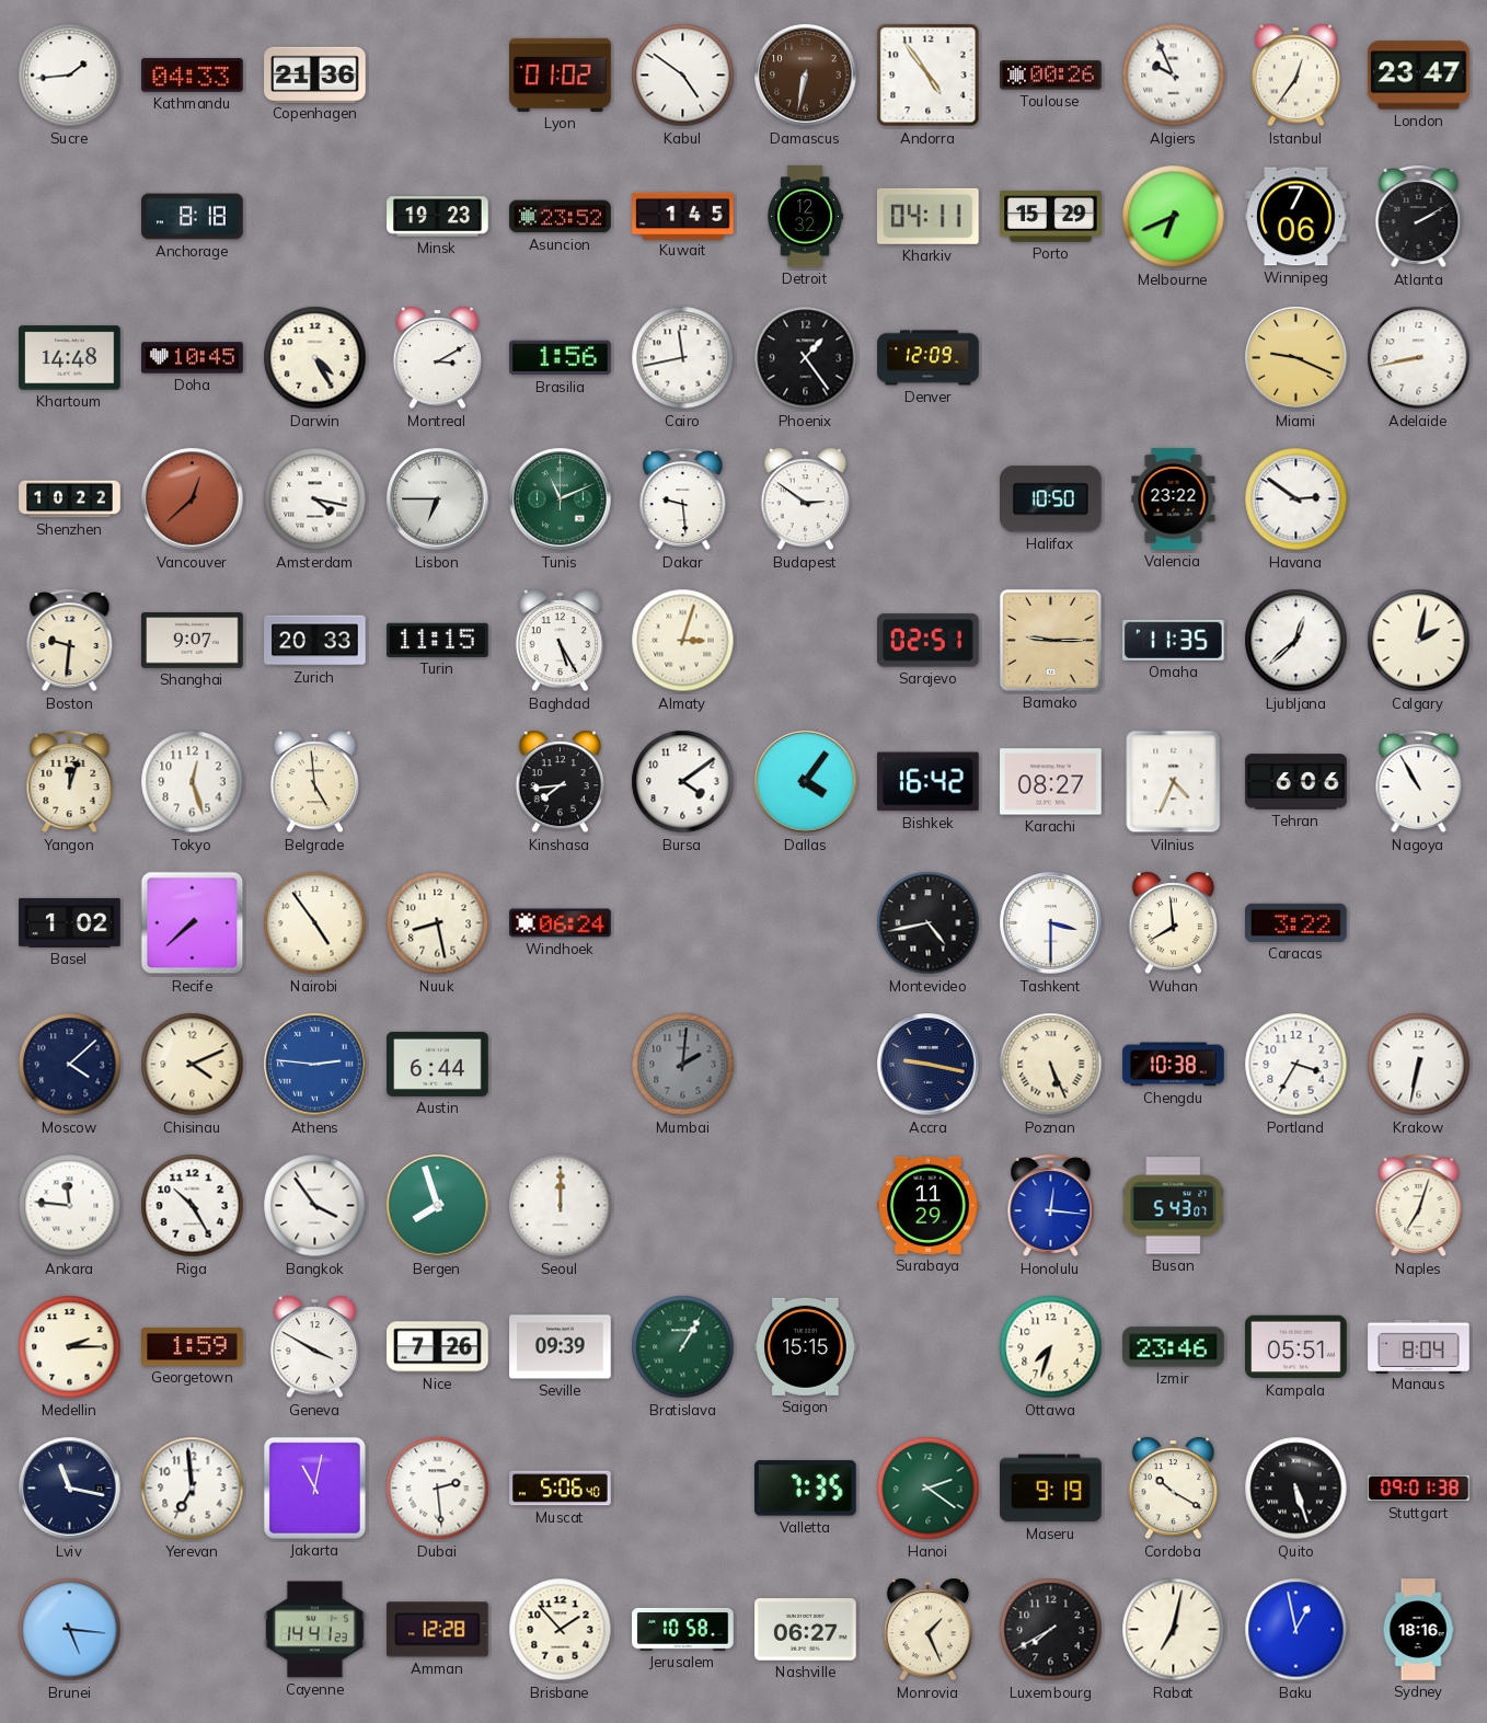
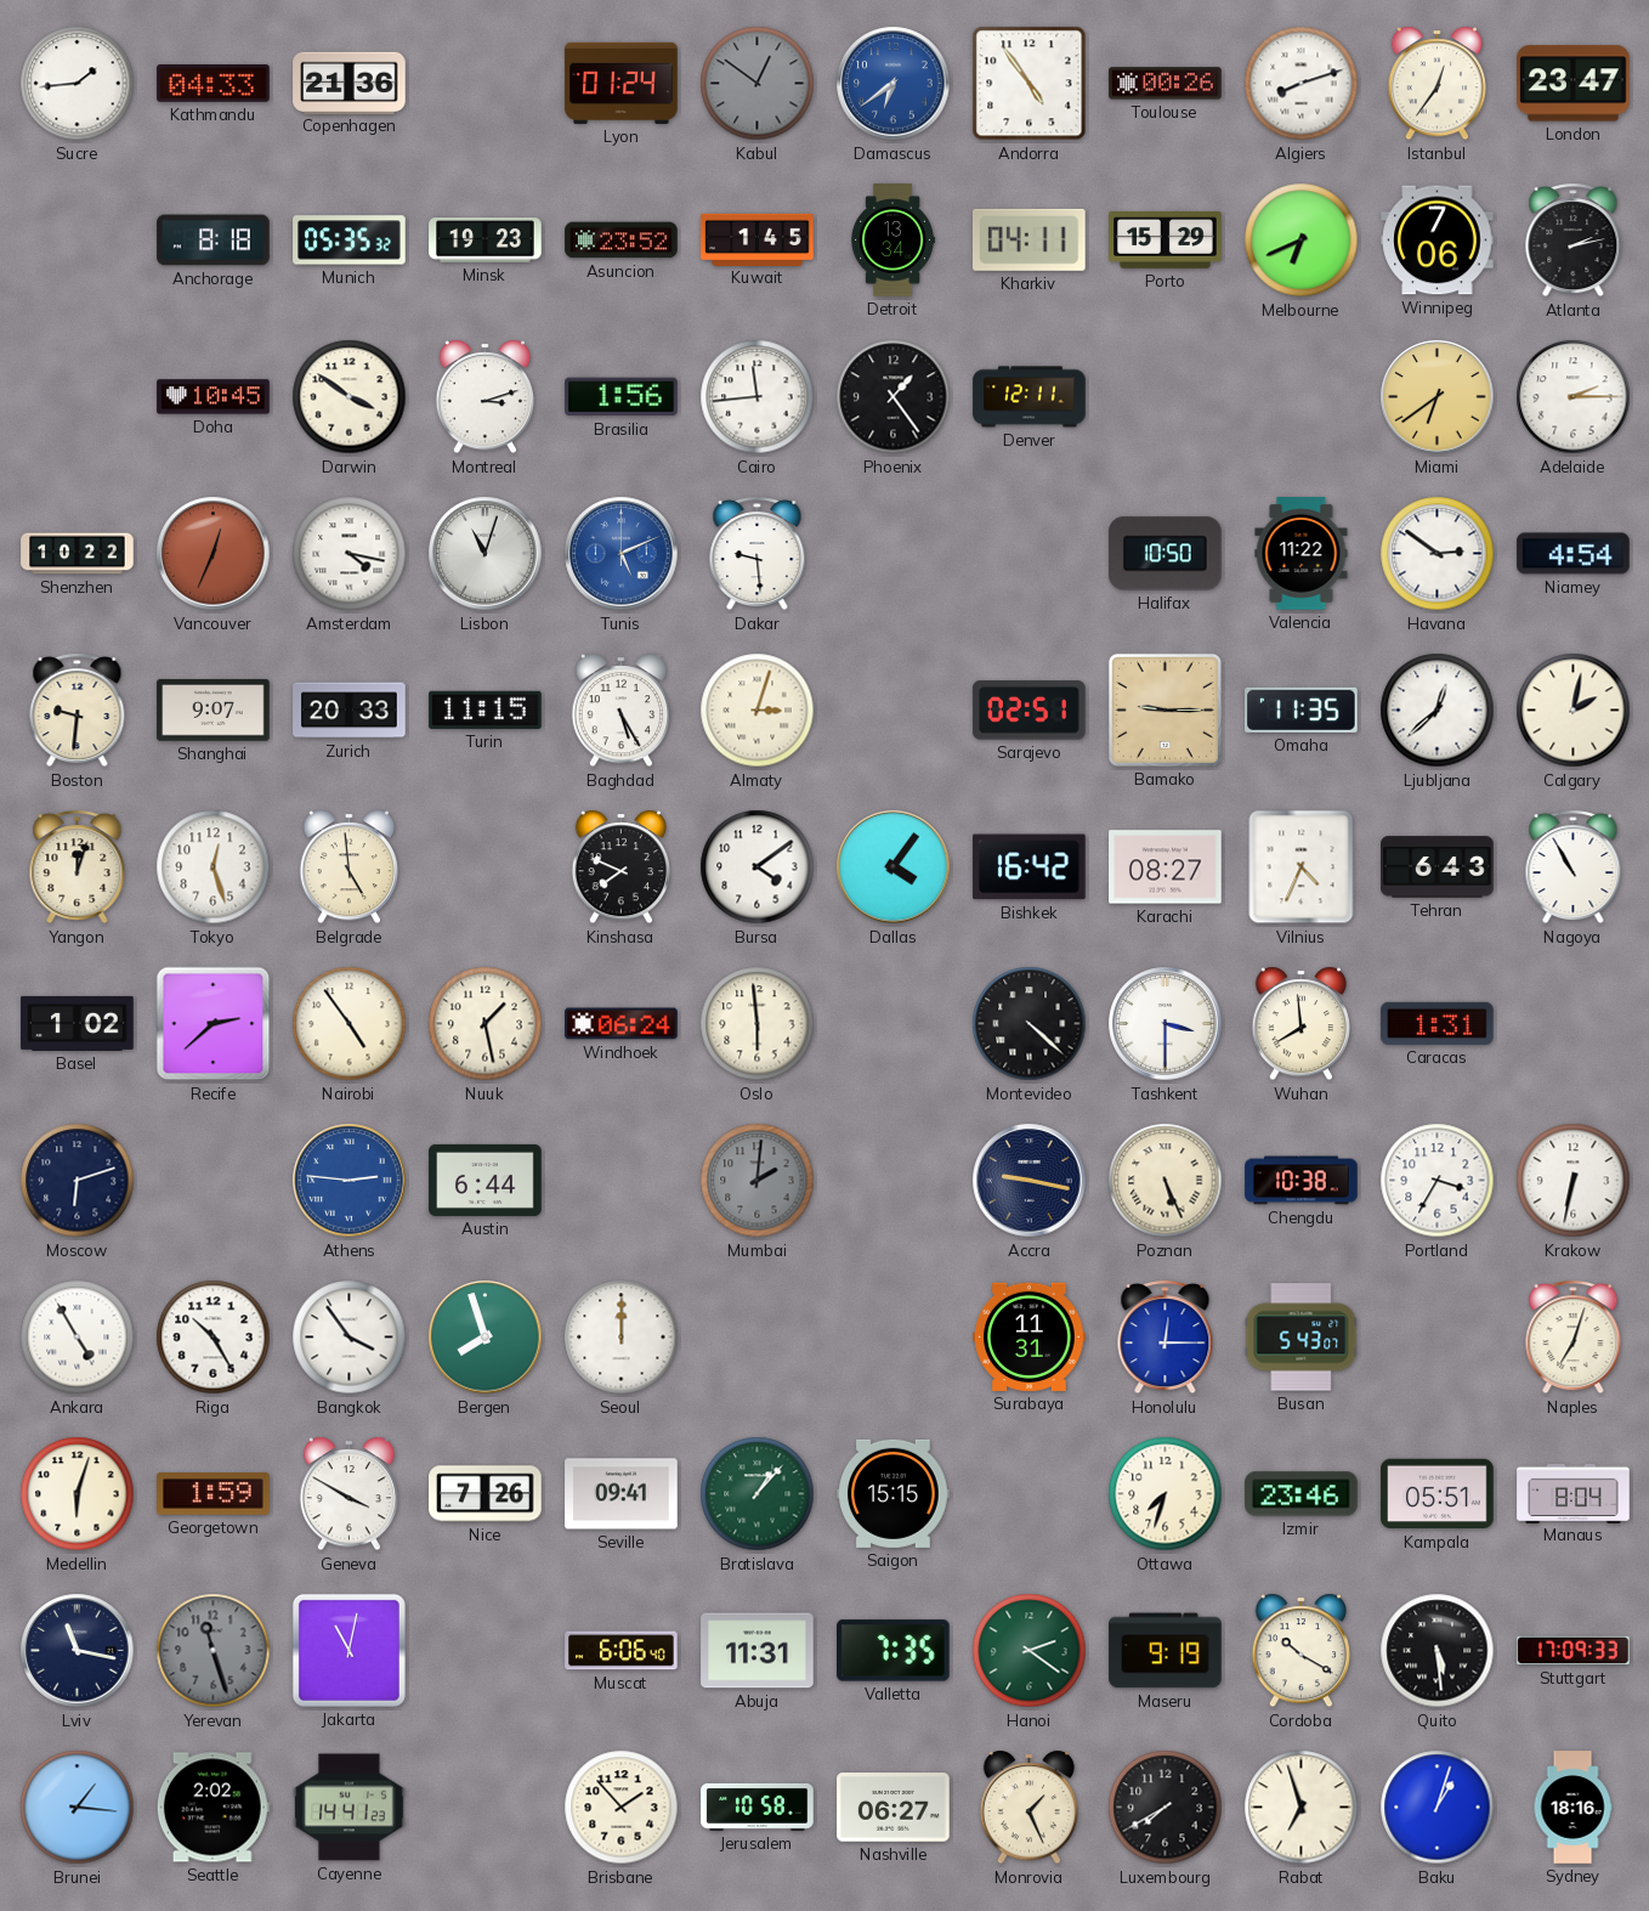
Lyon: 01:02 -> 01:24
Kabul: 4:51 -> 12:51
Kabul dial: white -> grey
Damascus: 6:32 -> 6:39
Damascus dial: brown -> blue
Algiers: 9:56 -> 8:12
Munich: none -> 05:35
Detroit: 12:32 -> 13:34
Atlanta: 2:10 -> 2:13
Khartoum: 14:48 -> none
Darwin: 4:25 -> 3:51
Montreal: 3:10 -> 3:12
Cairo: 11:43 -> 11:44
Denver: 12:09 -> 12:11
Miami: 9:19 -> 6:39
Adelaide: 8:43 -> 2:15
Vancouver: 12:38 -> 12:34
Lisbon: 6:45 -> 11:03
Tunis: 11:11 -> 5:11
Tunis dial: green -> blue
Budapest: 2:51 -> none
Valencia: 23:22 -> 11:22
Niamey: none -> 4:54
Kinshasa: 7:44 -> 7:49
Tehran: 6:06 -> 6:43
Recife: 7:38 -> 2:38
Nuuk: 8:28 -> 1:28
Oslo: none -> 5:59
Montevideo: 4:43 -> 4:22
Caracas: 3:22 -> 1:31
Moscow: 4:08 -> 6:12
Chisinau: 4:11 -> none
Ankara: 11:46 -> 4:55
Surabaya: 11:29 -> 11:31
Honolulu: 12:16 -> 12:15
Medellin: 2:15 -> 6:03
Seville: 09:39 -> 09:41
Bratislava: 1:05 -> 1:07
Yerevan: 6:59 -> 11:27
Yerevan dial: white -> grey
Dubai: 2:29 -> none
Muscat: 5:06 -> 6:06
Abuja: none -> 11:31
Quito: 5:27 -> 5:29
Stuttgart: 09:01 -> 17:09
Brunei: 5:16 -> 1:16
Seattle: none -> 2:02
Amman: 12:28 -> none
Rabat: 7:02 -> 6:57
Baku: 12:58 -> 1:03
